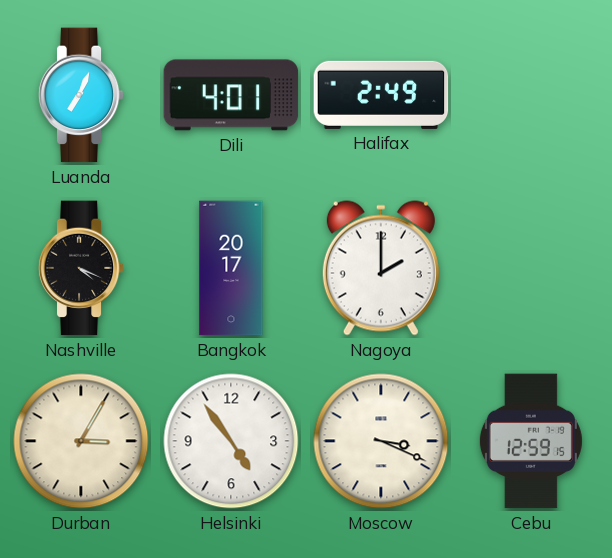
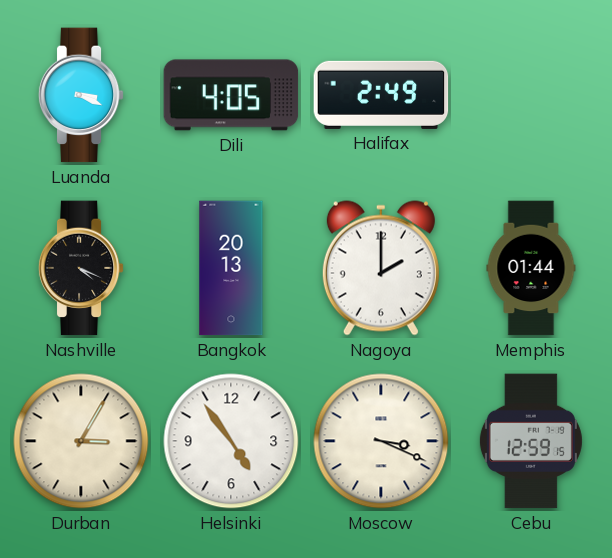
Luanda: 7:04 -> 3:19
Dili: 4:01 -> 4:05
Bangkok: 20:17 -> 20:13
Memphis: none -> 01:44
